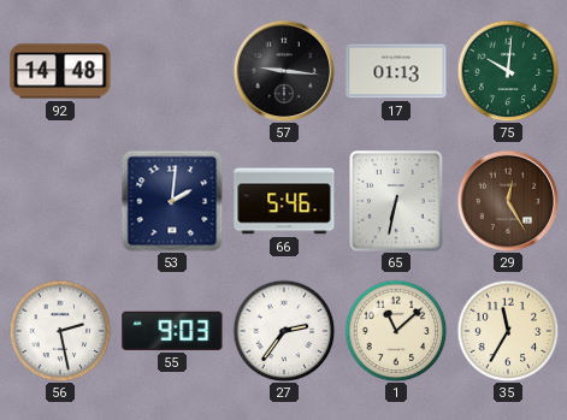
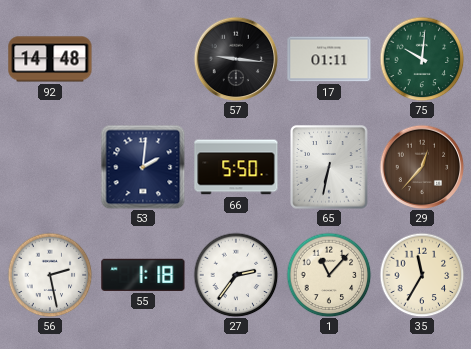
17: 01:13 -> 01:11
66: 5:46 -> 5:50
29: 12:25 -> 12:37
55: 9:03 -> 1:18
1: 11:08 -> 11:07
